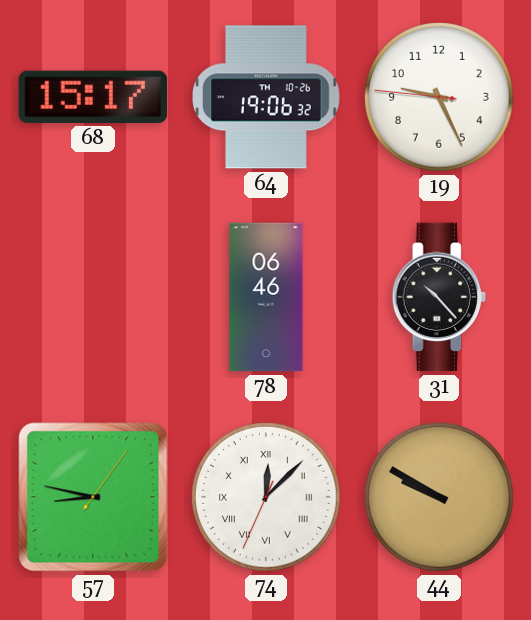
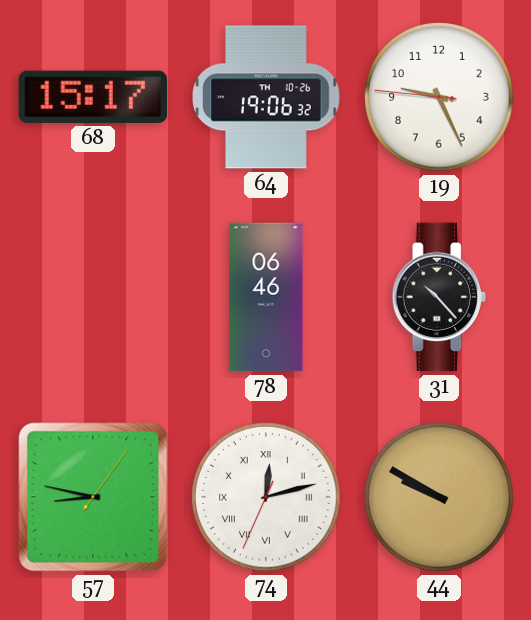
74: 12:07 -> 12:12
